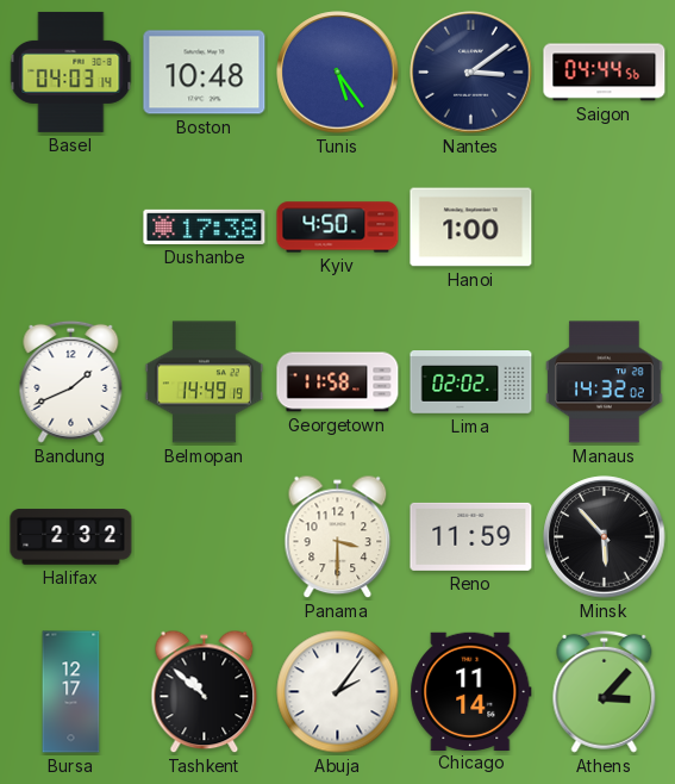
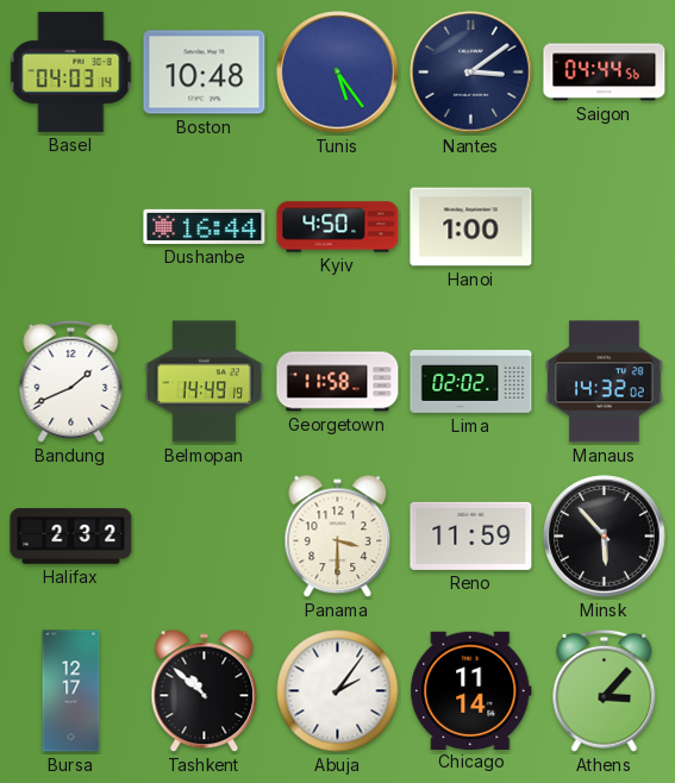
Dushanbe: 17:38 -> 16:44
